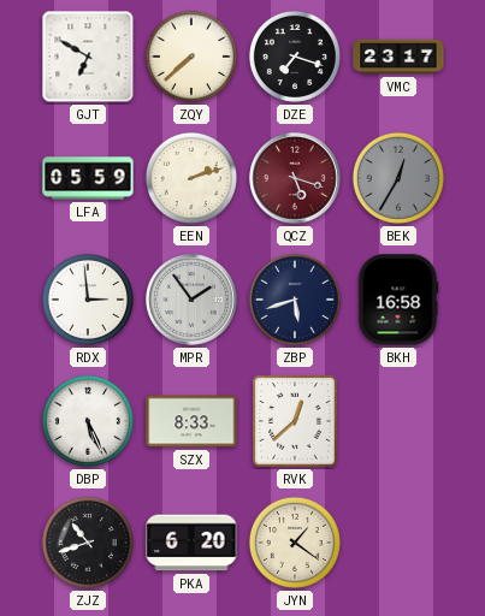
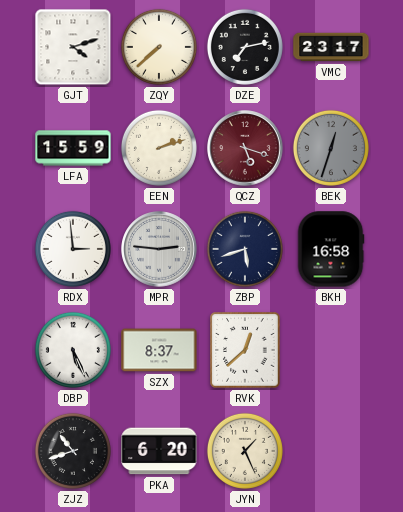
GJT: 6:50 -> 4:12
DZE: 7:18 -> 7:13
LFA: 05:59 -> 15:59
BEK: 12:35 -> 12:33
MPR: 1:54 -> 2:46
SZX: 8:33 -> 8:37
JYN: 1:21 -> 1:26
